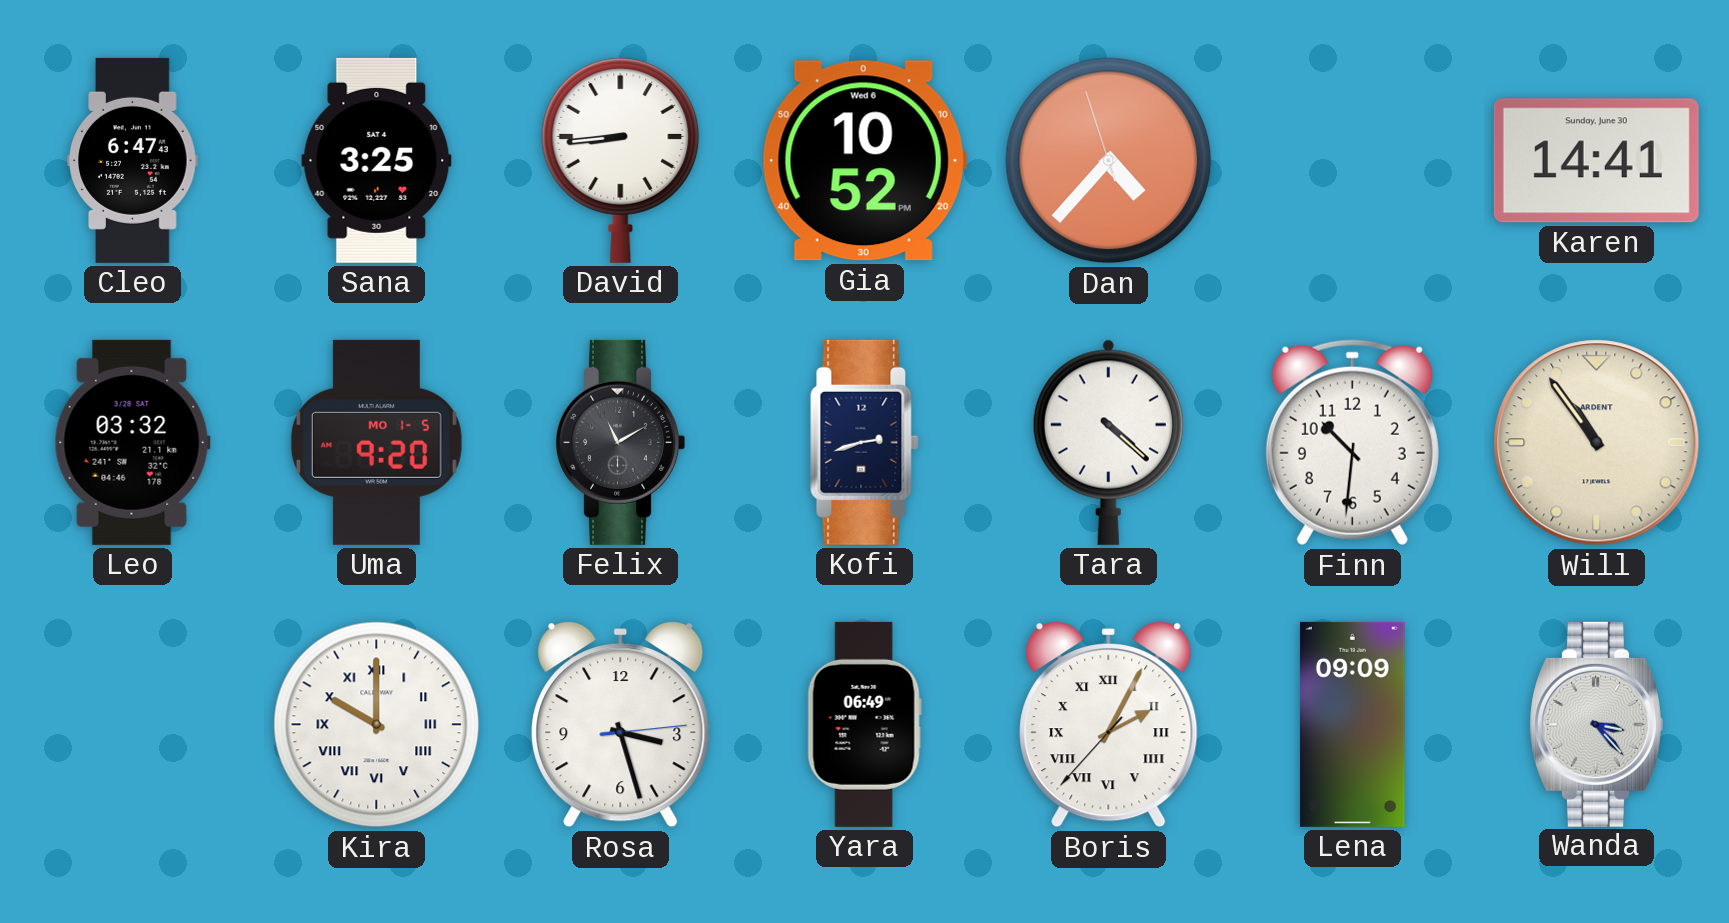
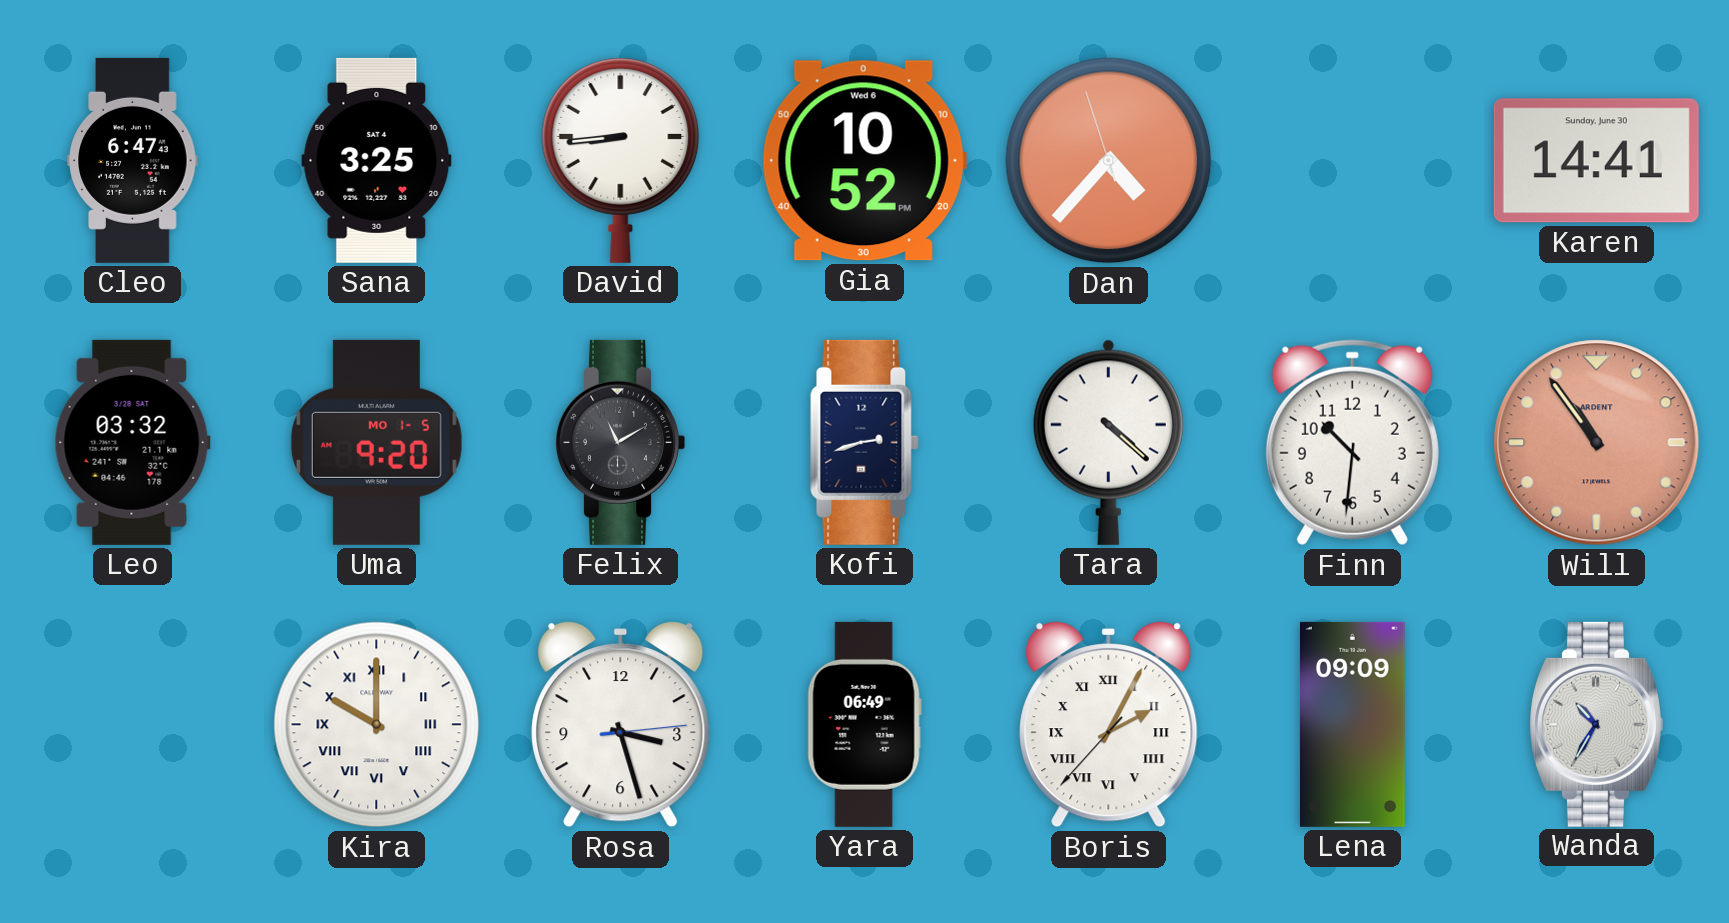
Will dial: cream -> salmon
Wanda: 3:23 -> 10:35
